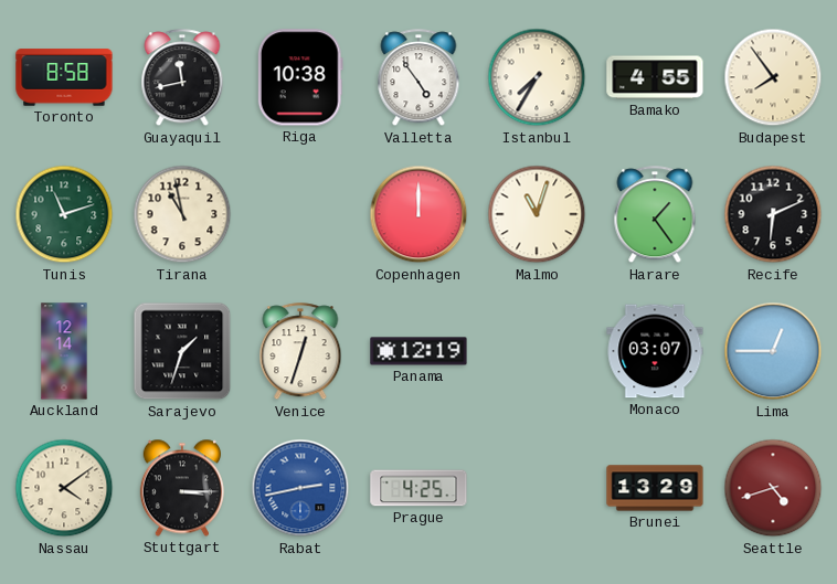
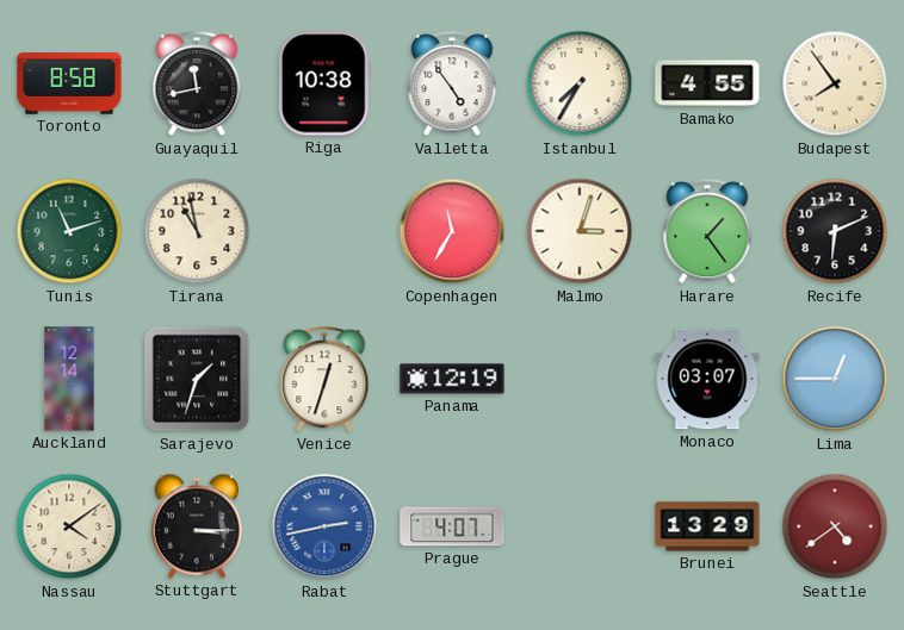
Copenhagen: 12:00 -> 11:35
Malmo: 11:03 -> 3:03
Prague: 4:25 -> 4:07
Seattle: 4:42 -> 4:39
